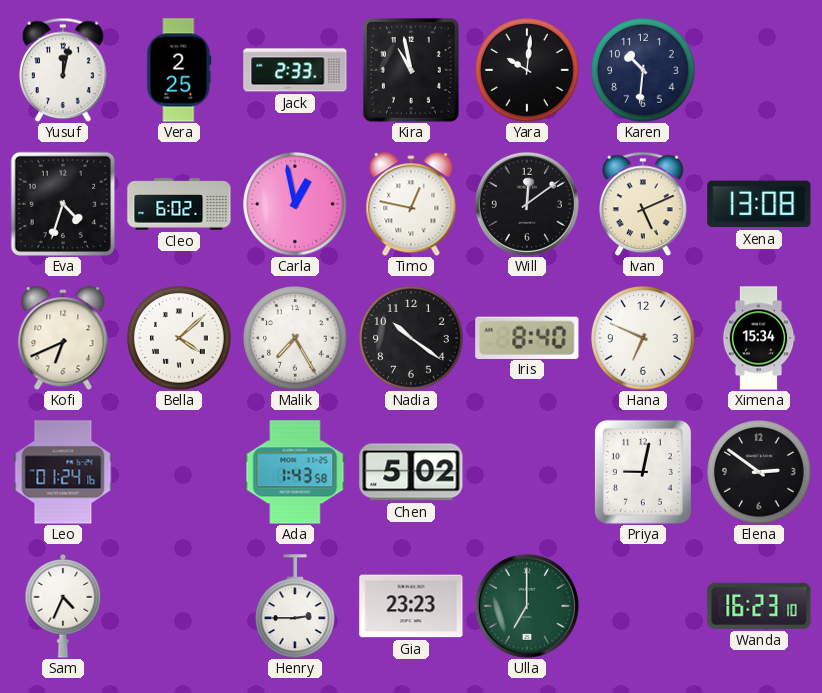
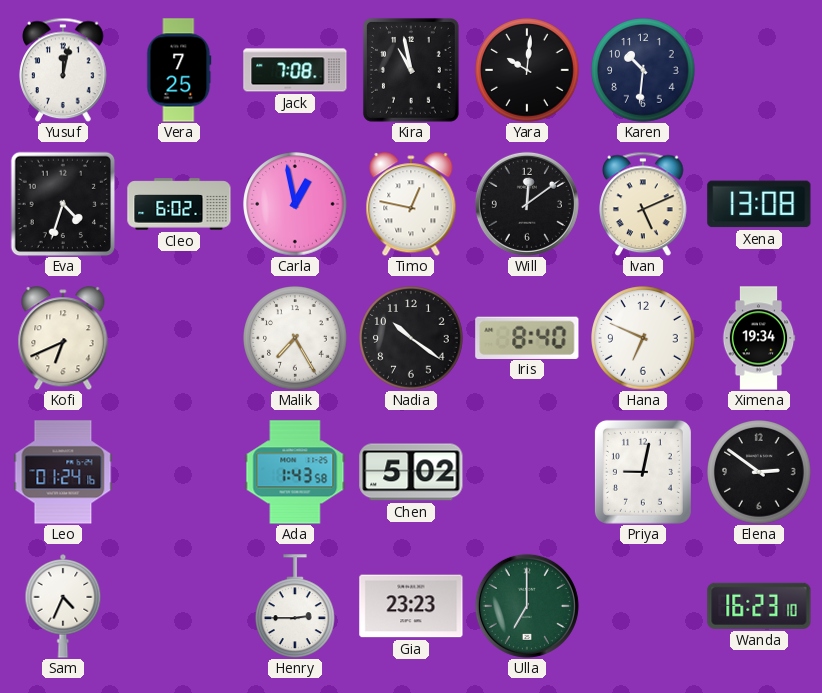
Vera: 2:25 -> 7:25
Jack: 2:33 -> 7:08
Bella: 4:08 -> none
Ximena: 15:34 -> 19:34
